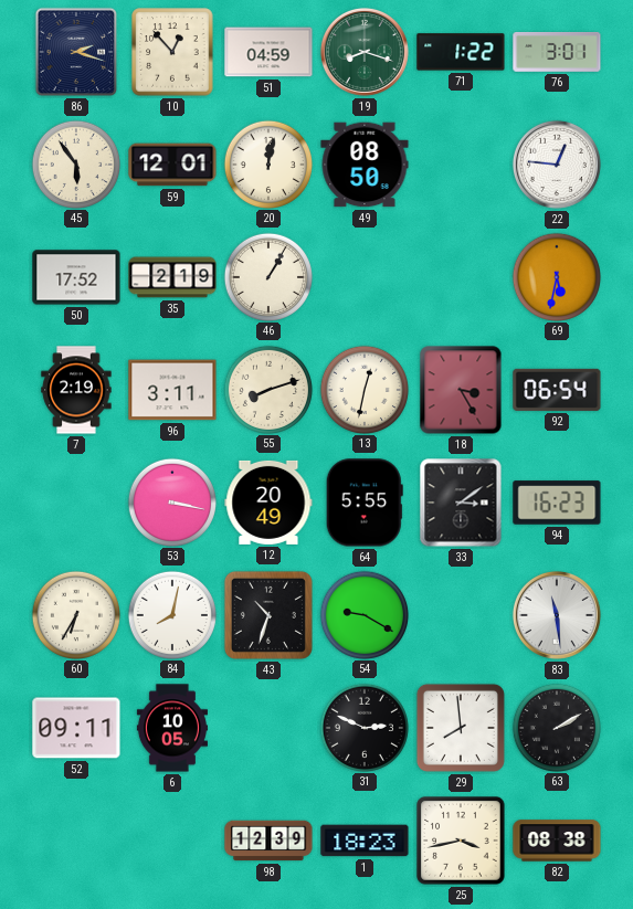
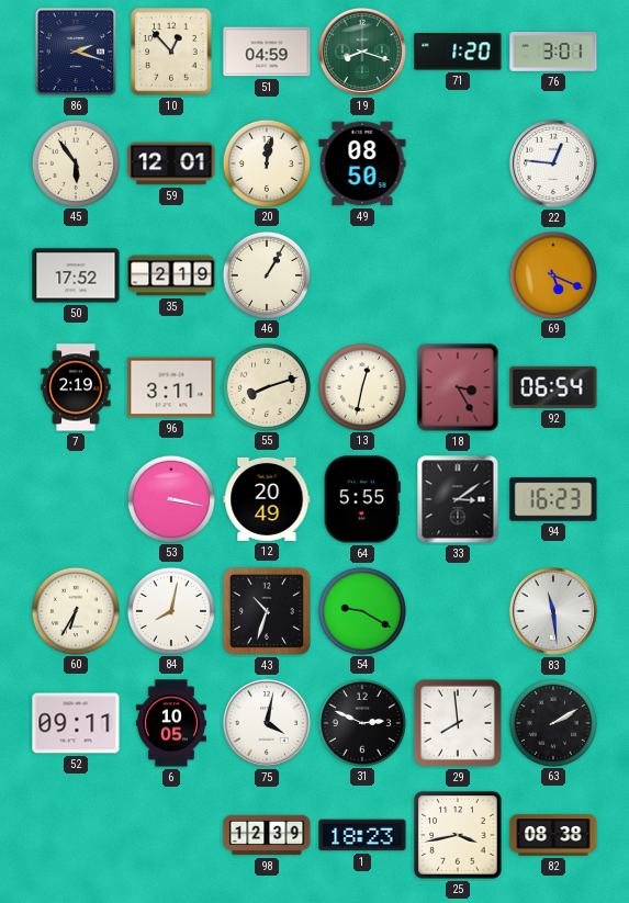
71: 1:22 -> 1:20
69: 5:32 -> 5:19
75: none -> 4:02
